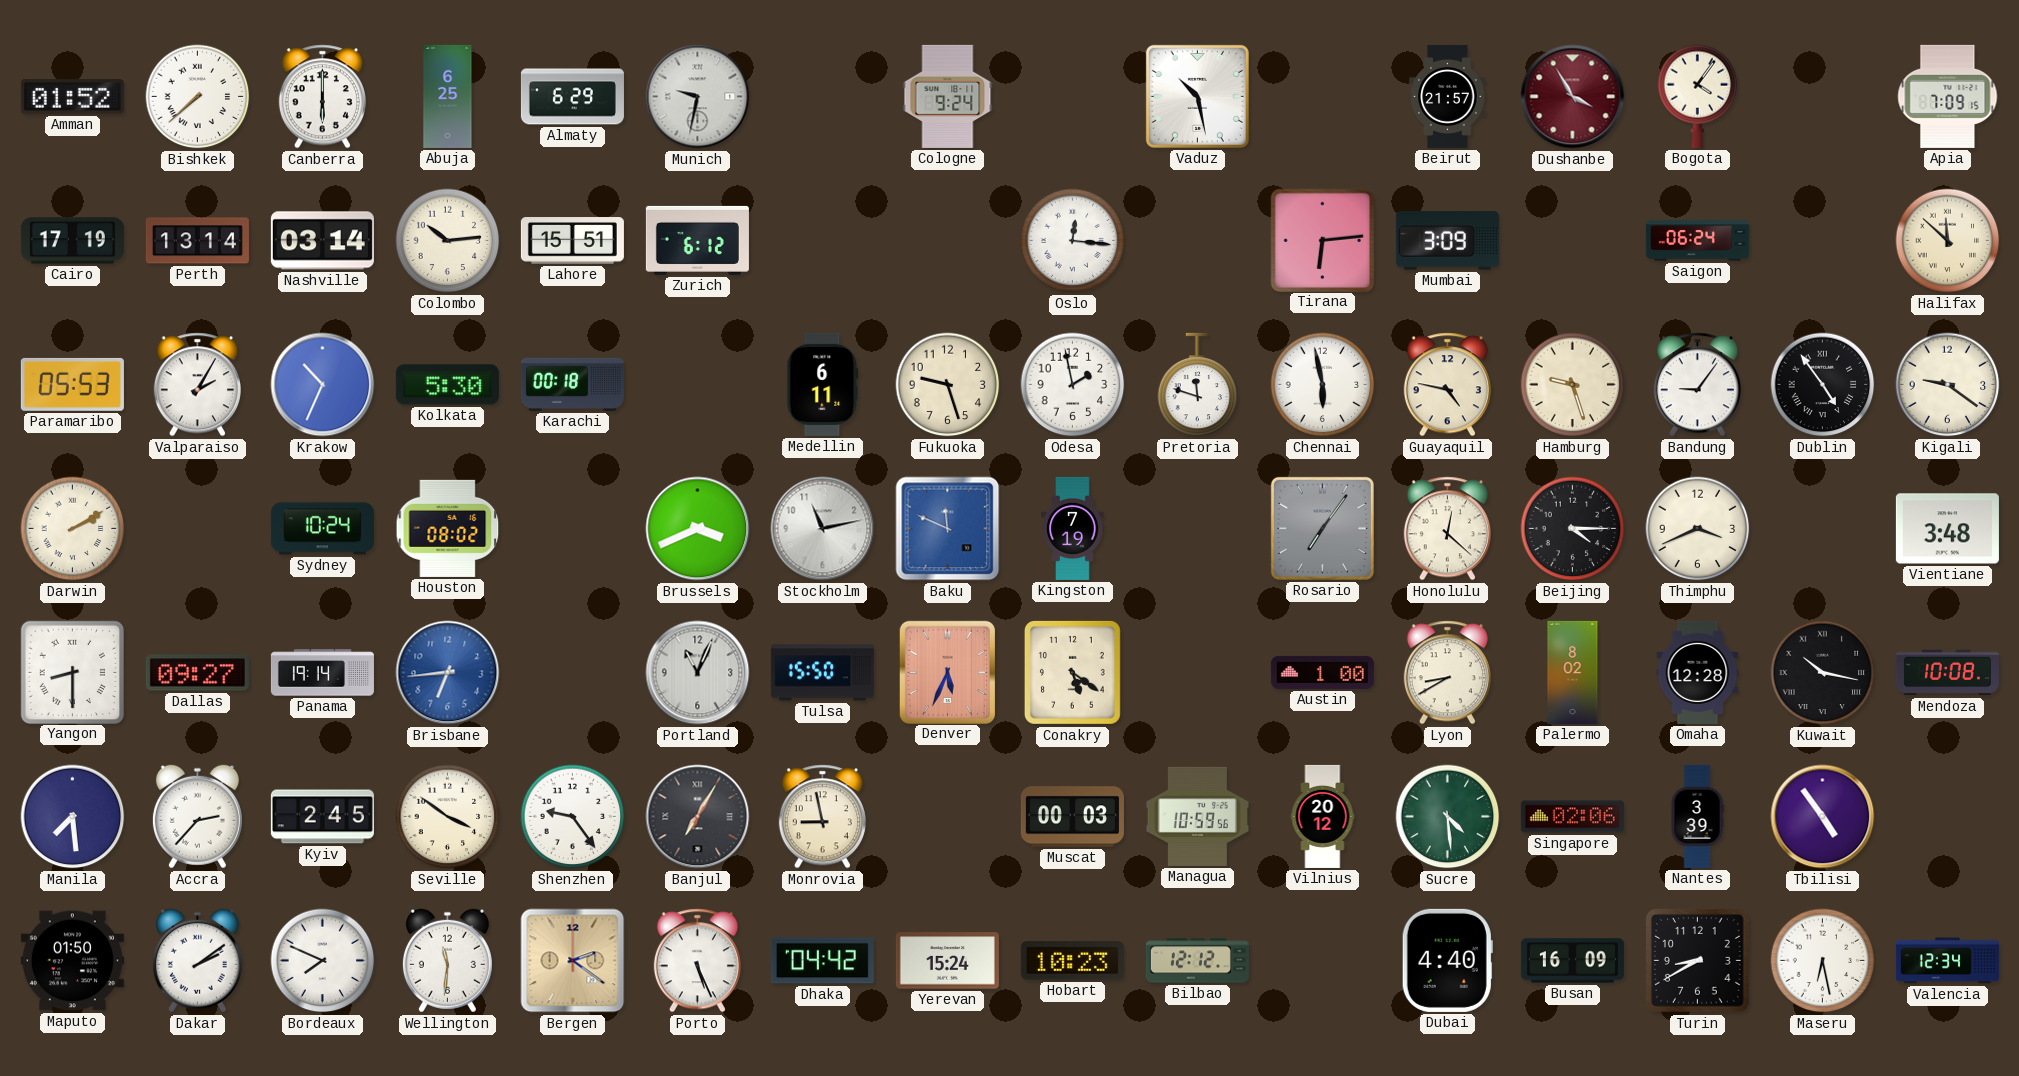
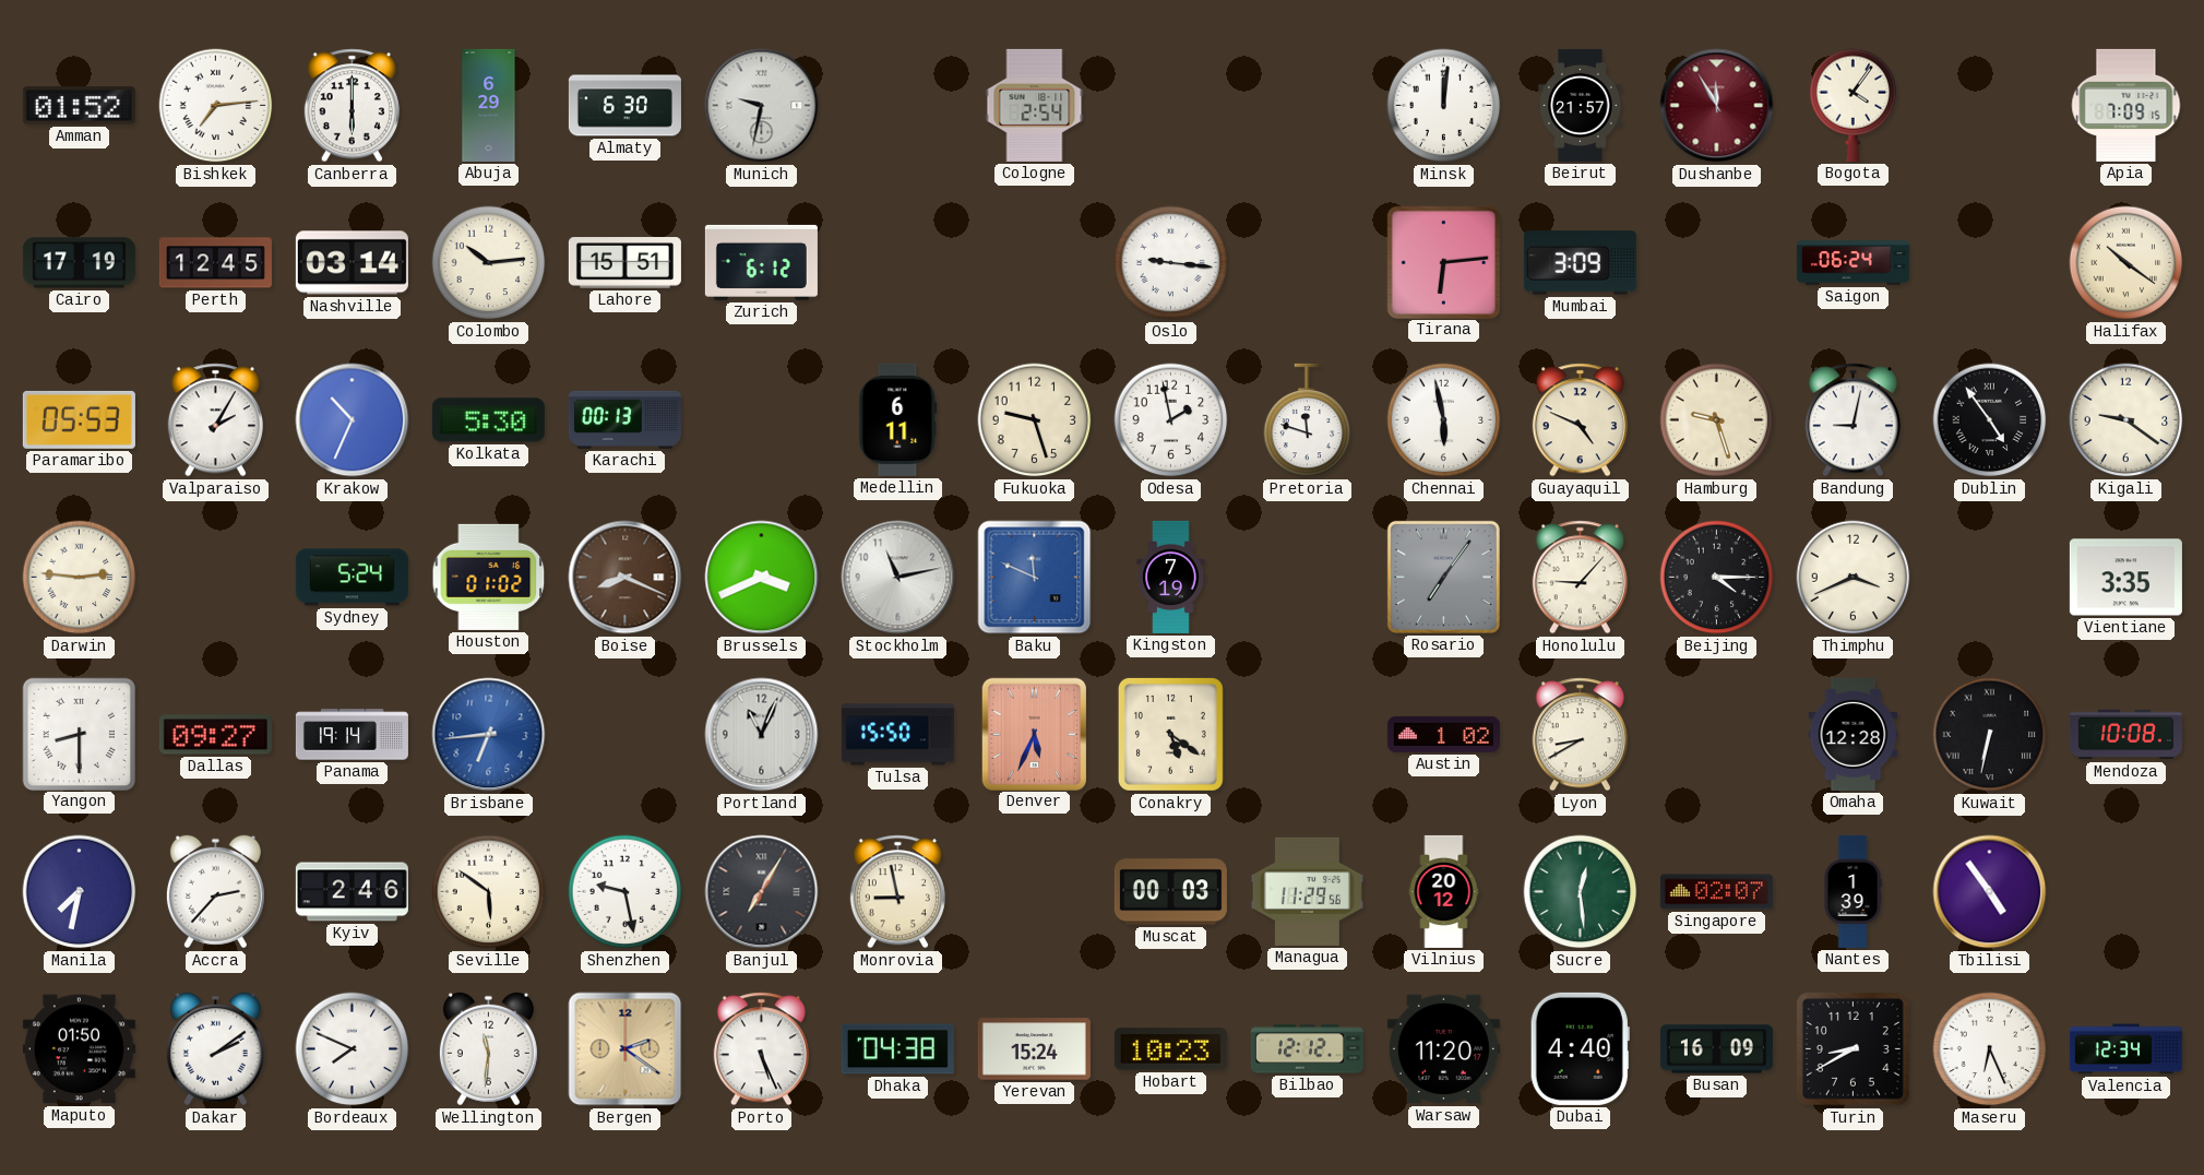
Bishkek: 7:38 -> 7:14
Abuja: 6:25 -> 6:29
Almaty: 6:29 -> 6:30
Cologne: 9:24 -> 2:54
Vaduz: 10:28 -> none
Minsk: none -> 12:01
Dushanbe: 3:55 -> 11:55
Perth: 13:14 -> 12:45
Oslo: 12:16 -> 9:16
Halifax: 11:52 -> 10:21
Karachi: 00:18 -> 00:13
Guayaquil: 4:47 -> 4:49
Bandung: 9:06 -> 9:02
Darwin: 2:10 -> 2:46
Sydney: 10:24 -> 5:24
Houston: 08:02 -> 01:02
Boise: none -> 8:19
Honolulu: 12:22 -> 9:07
Vientiane: 3:48 -> 3:35
Austin: 1:00 -> 1:02
Palermo: 8:02 -> none
Kuwait: 10:17 -> 6:32
Manila: 7:29 -> 7:32
Kyiv: 2:45 -> 2:46
Seville: 3:51 -> 5:51
Shenzhen: 9:24 -> 9:28
Managua: 10:59 -> 11:29
Sucre: 4:29 -> 12:29
Singapore: 02:06 -> 02:07
Nantes: 3:39 -> 1:39
Dhaka: 04:42 -> 04:38
Warsaw: none -> 11:20
Maseru: 6:28 -> 6:26
